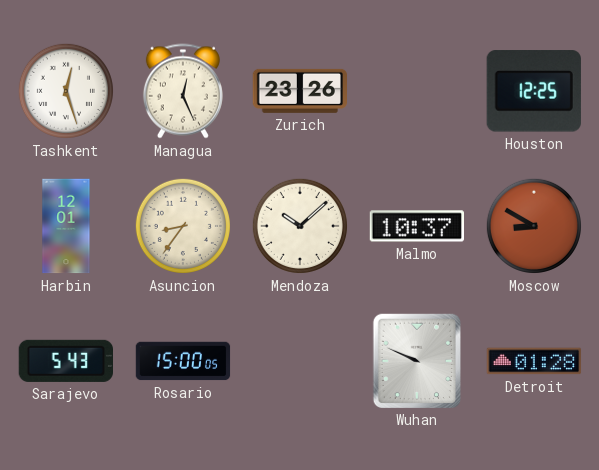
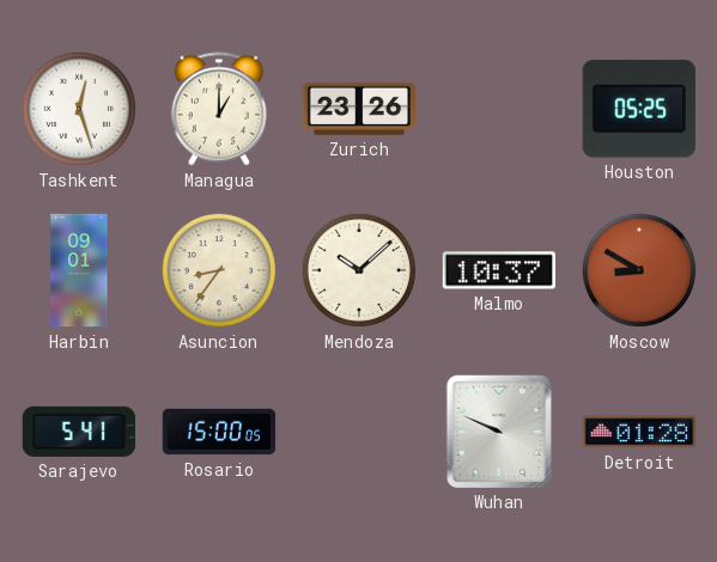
Managua: 12:26 -> 1:00
Houston: 12:25 -> 05:25
Harbin: 12:01 -> 09:01
Sarajevo: 5:43 -> 5:41
